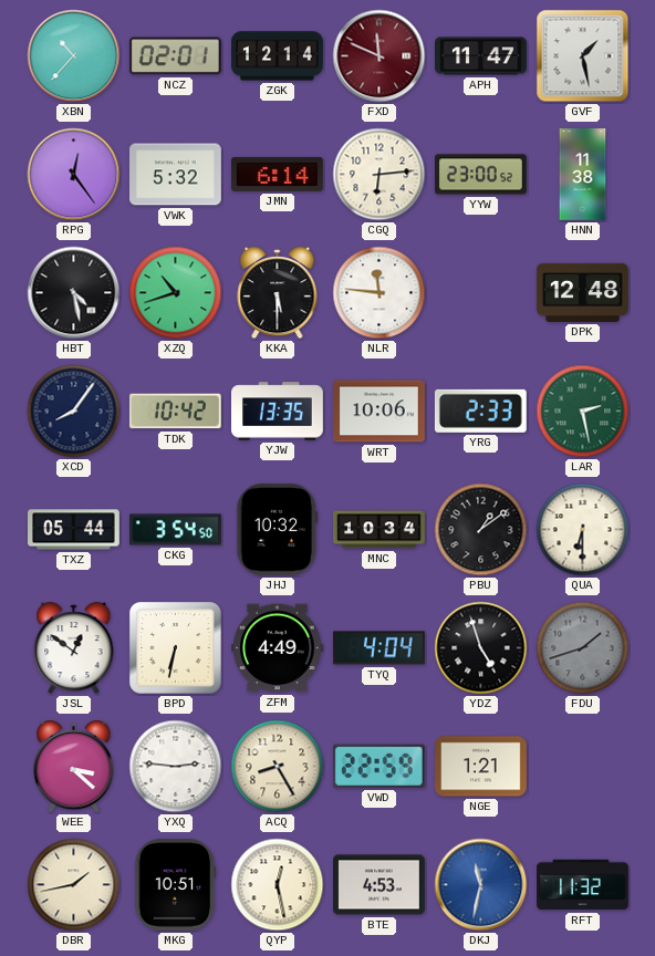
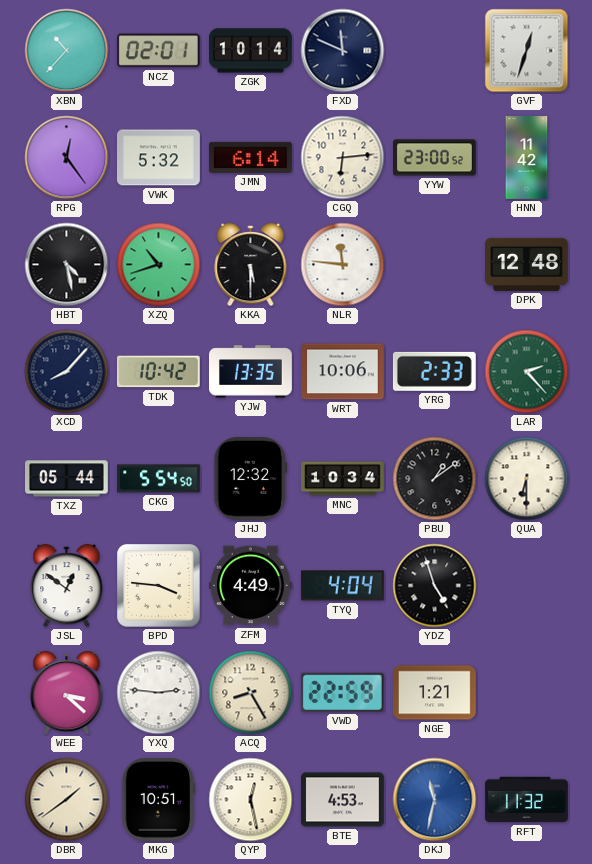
ZGK: 12:14 -> 10:14
FXD dial: burgundy -> navy
APH: 11:47 -> none
GVF: 1:28 -> 12:33
HNN: 11:38 -> 11:42
XCD: 8:06 -> 8:07
LAR: 2:28 -> 2:23
CKG: 3:54 -> 5:54
JHJ: 10:32 -> 12:32
BPD: 6:32 -> 3:46
FDU: 1:42 -> none
DBR: 1:43 -> 1:39
